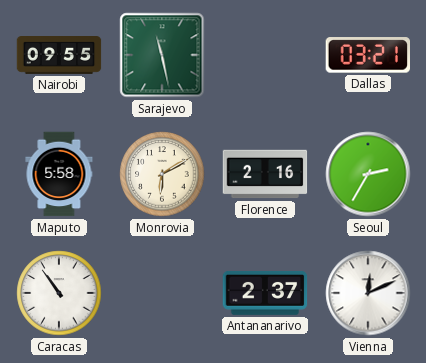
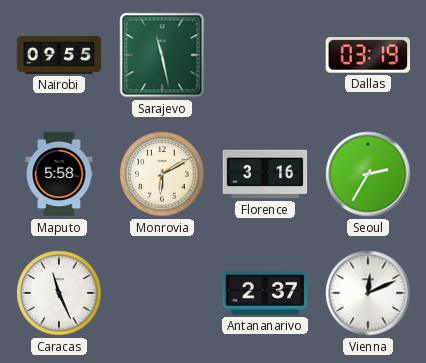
Dallas: 03:21 -> 03:19
Florence: 2:16 -> 3:16
Caracas: 10:54 -> 11:26
